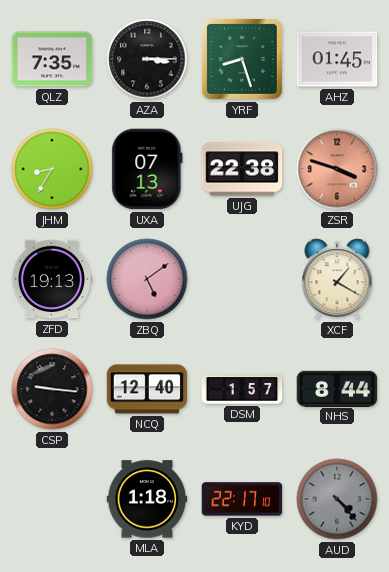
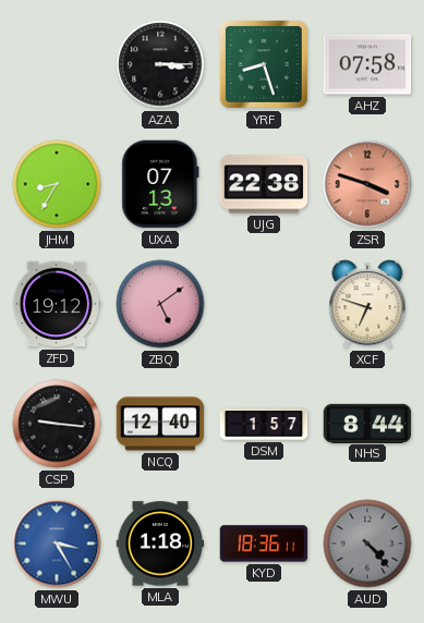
QLZ: 7:35 -> none
AHZ: 01:45 -> 07:58
ZFD: 19:13 -> 19:12
XCF: 1:20 -> 6:48
MWU: none -> 3:25
KYD: 22:17 -> 18:36
